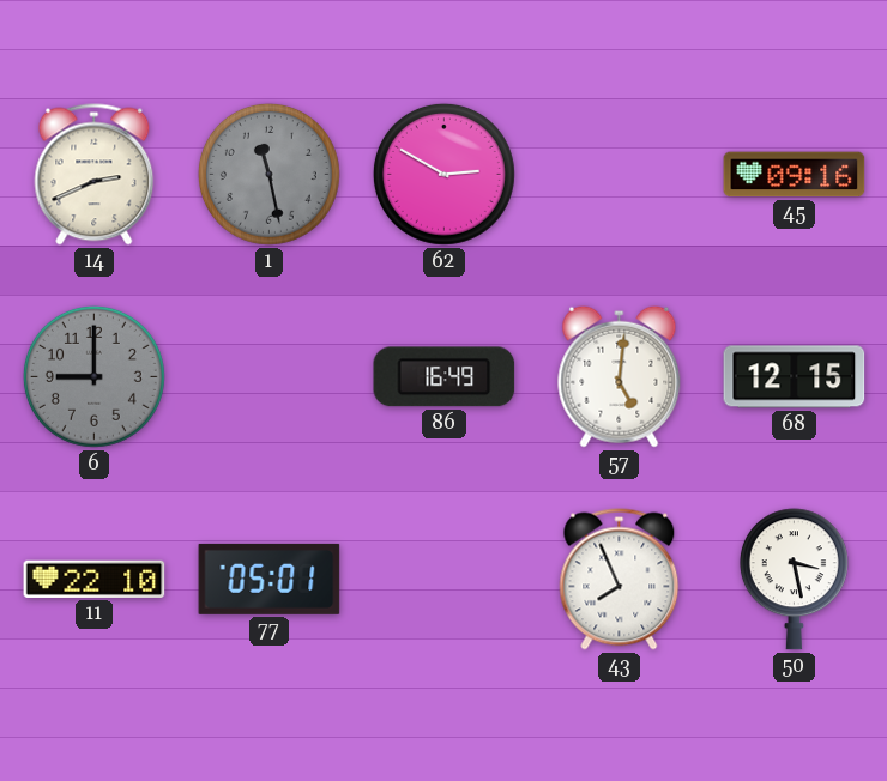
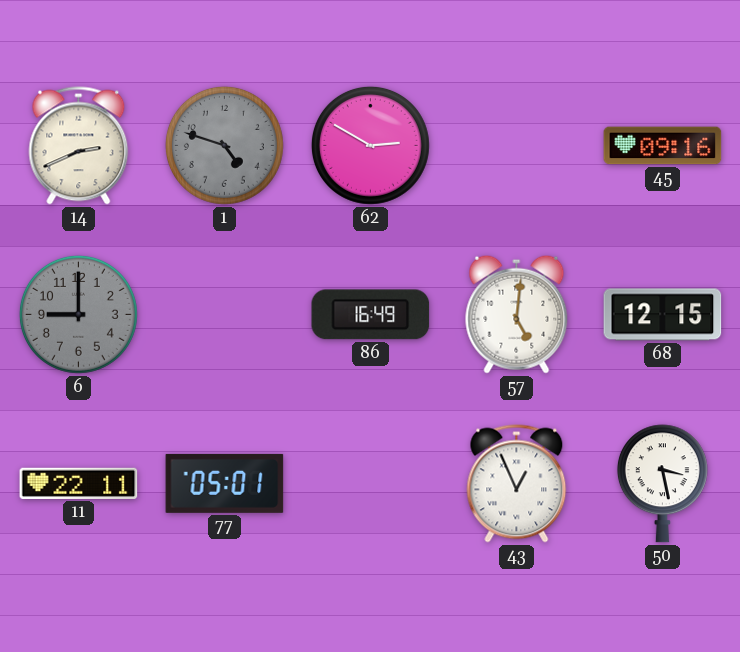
1: 11:28 -> 4:48
11: 22:10 -> 22:11
43: 7:56 -> 12:56
